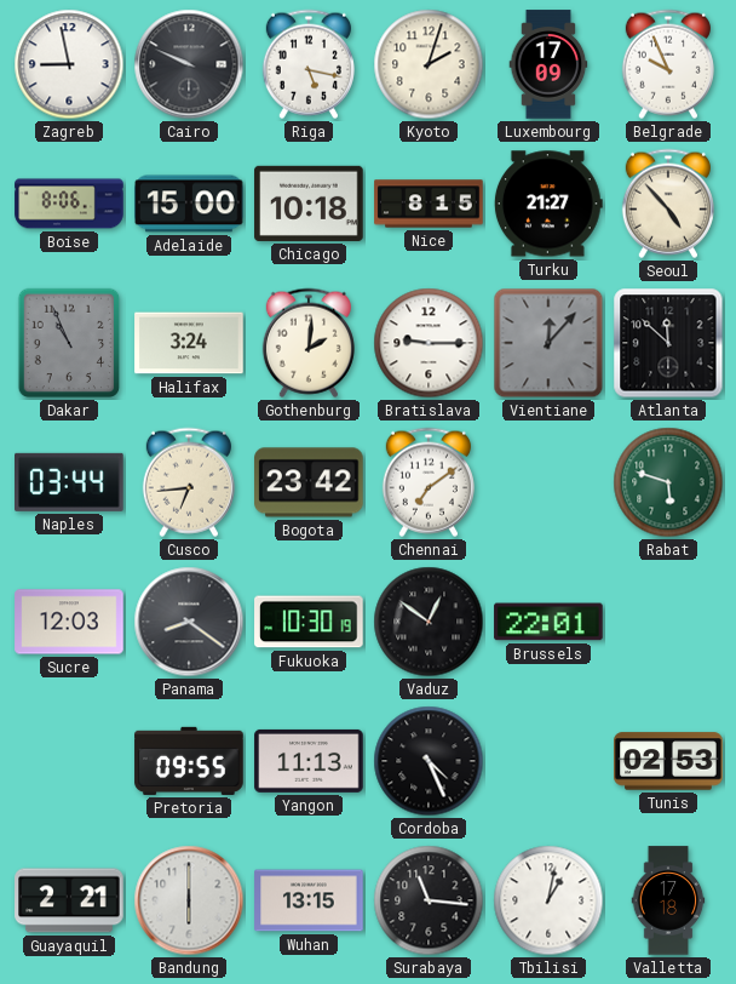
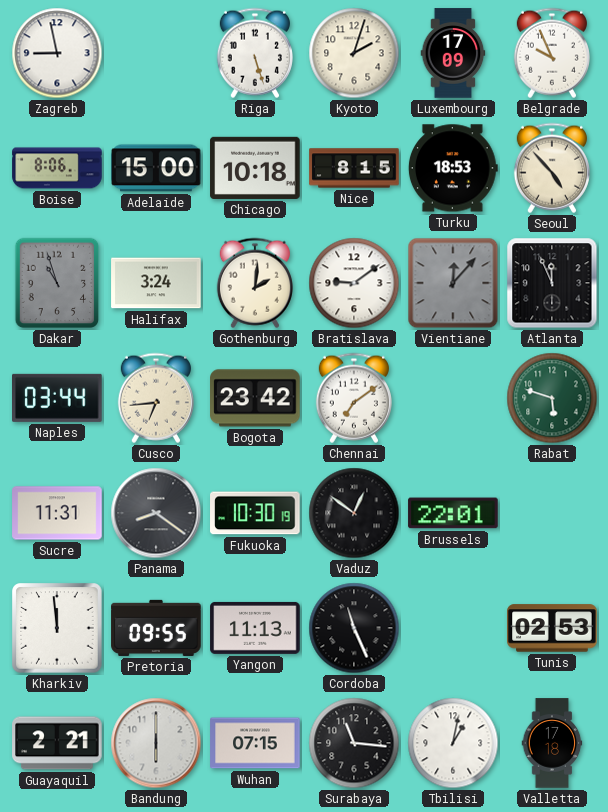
Cairo: 9:49 -> none
Riga: 5:17 -> 5:27
Turku: 21:27 -> 18:53
Dakar: 10:56 -> 10:57
Bratislava: 9:15 -> 9:09
Atlanta: 11:52 -> 11:56
Sucre: 12:03 -> 11:31
Kharkiv: none -> 11:59
Cordoba: 4:26 -> 11:26
Wuhan: 13:15 -> 07:15
